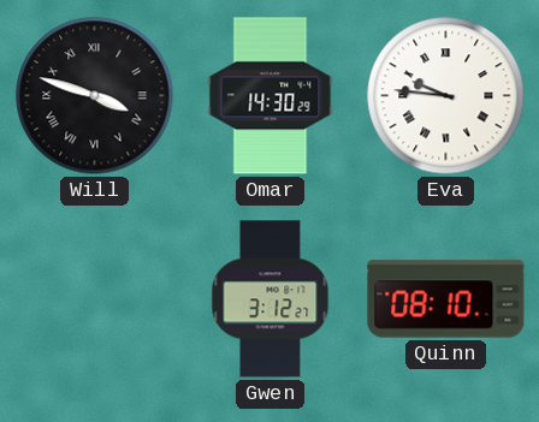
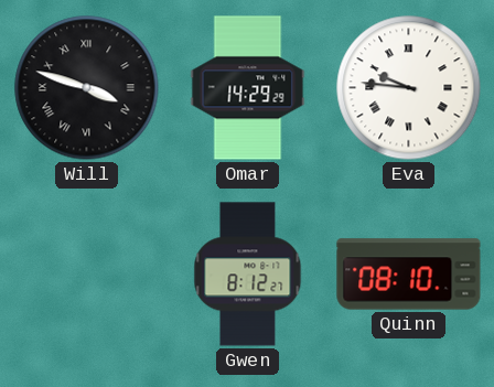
Omar: 14:30 -> 14:29
Gwen: 3:12 -> 8:12
